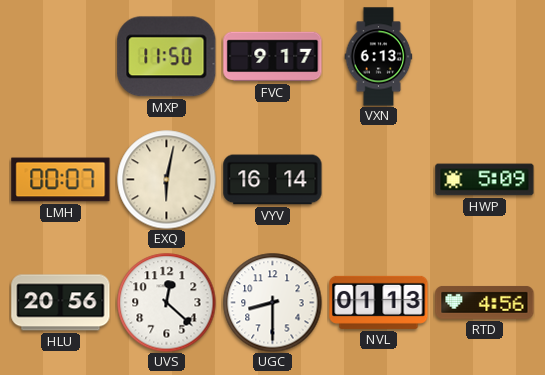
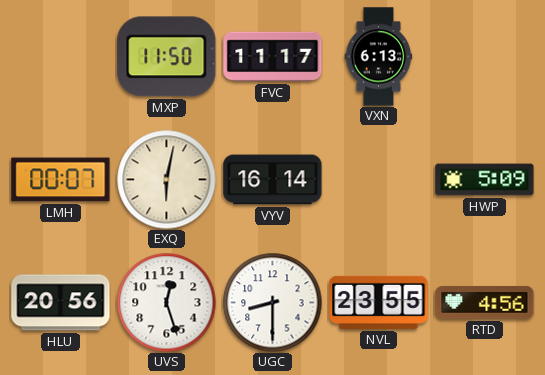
FVC: 9:17 -> 11:17
UVS: 12:22 -> 12:27
NVL: 01:13 -> 23:55
